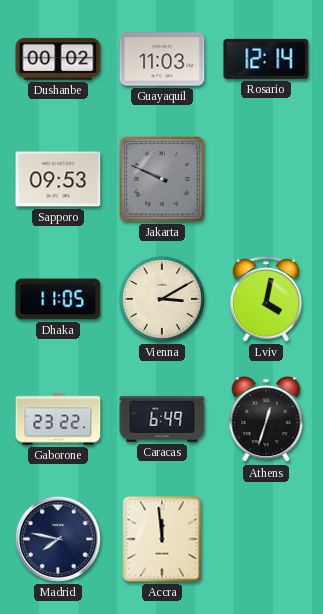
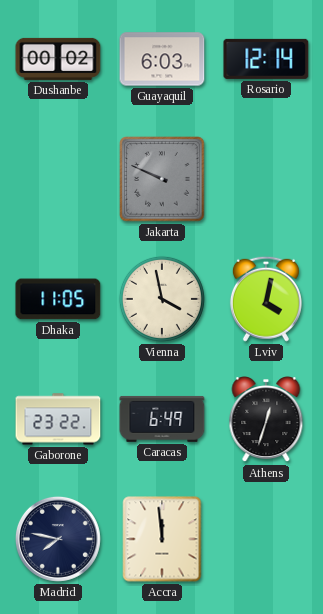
Guayaquil: 11:03 -> 6:03
Sapporo: 09:53 -> none
Vienna: 3:10 -> 3:58
